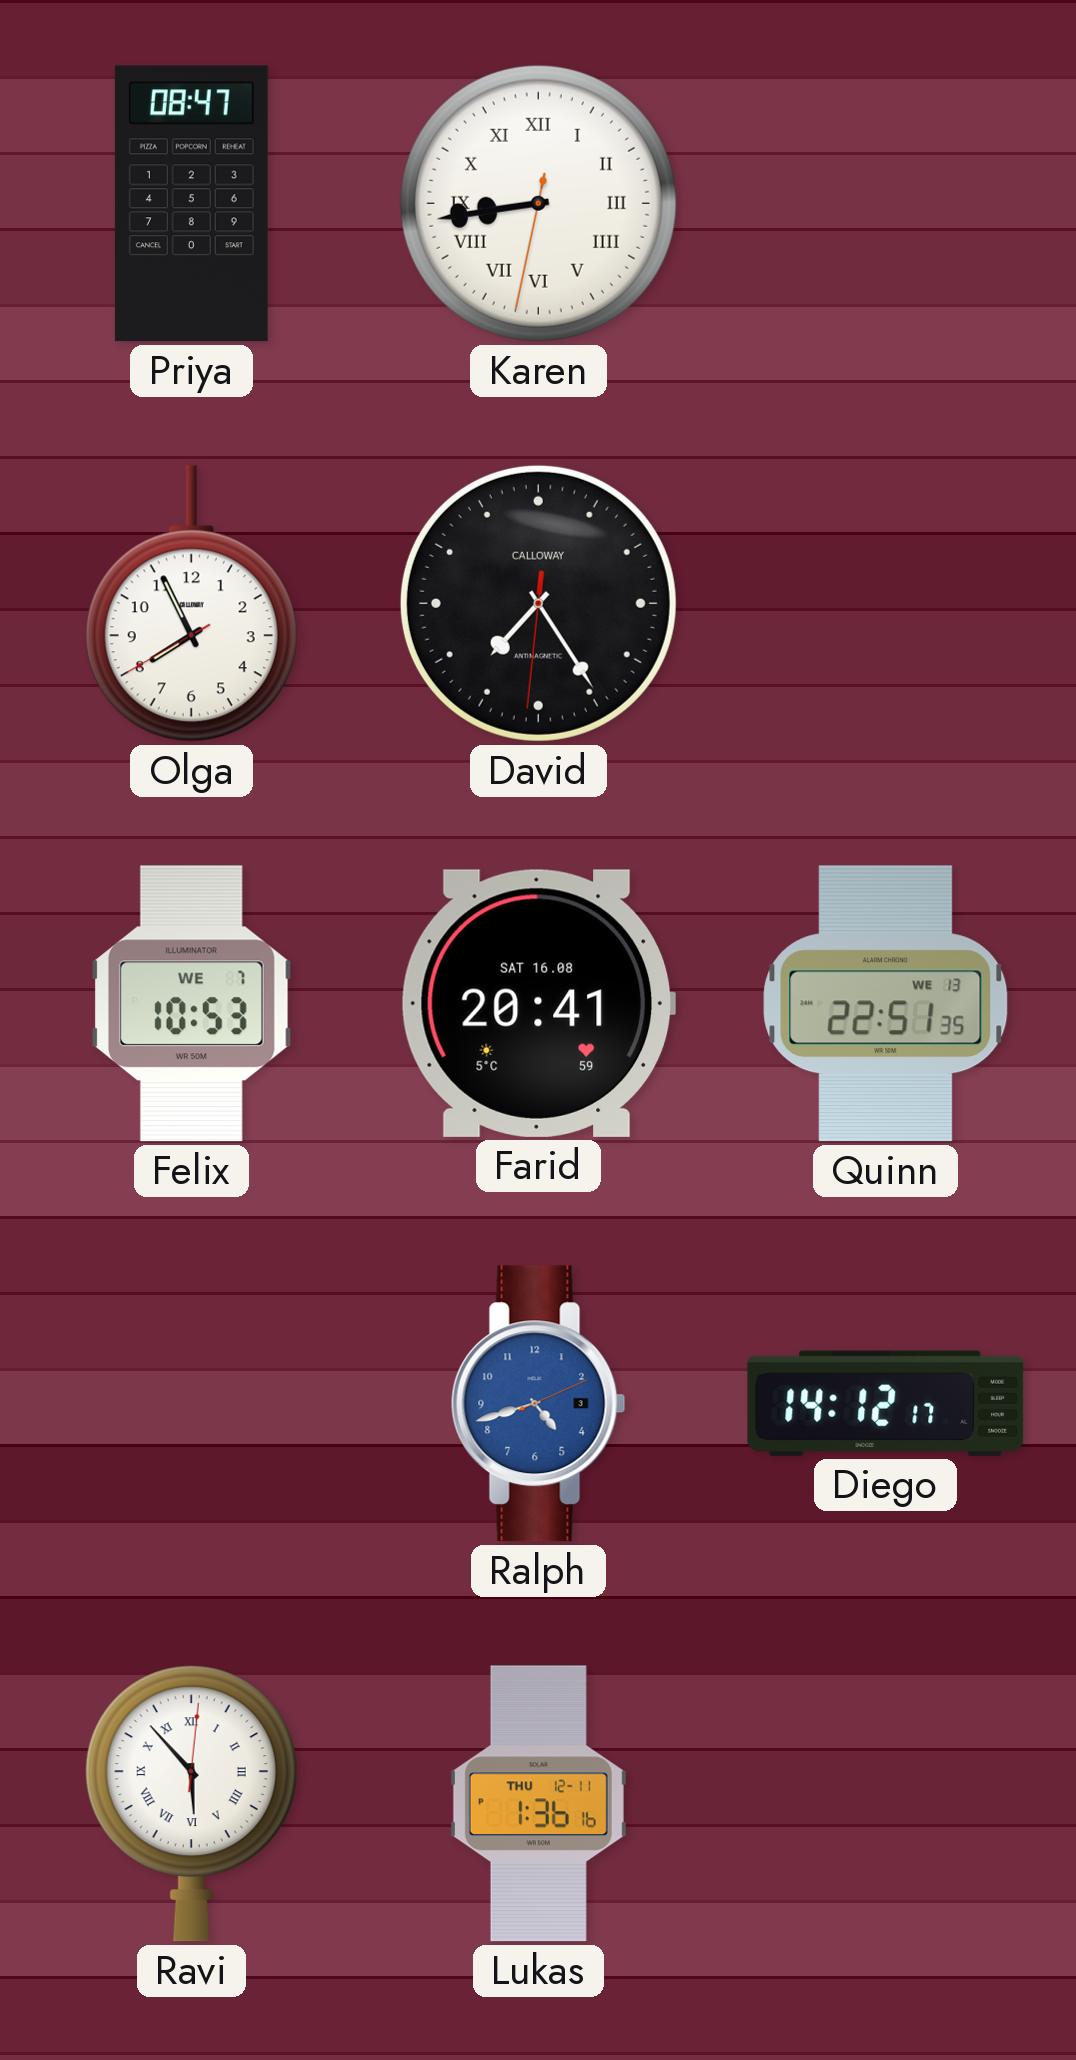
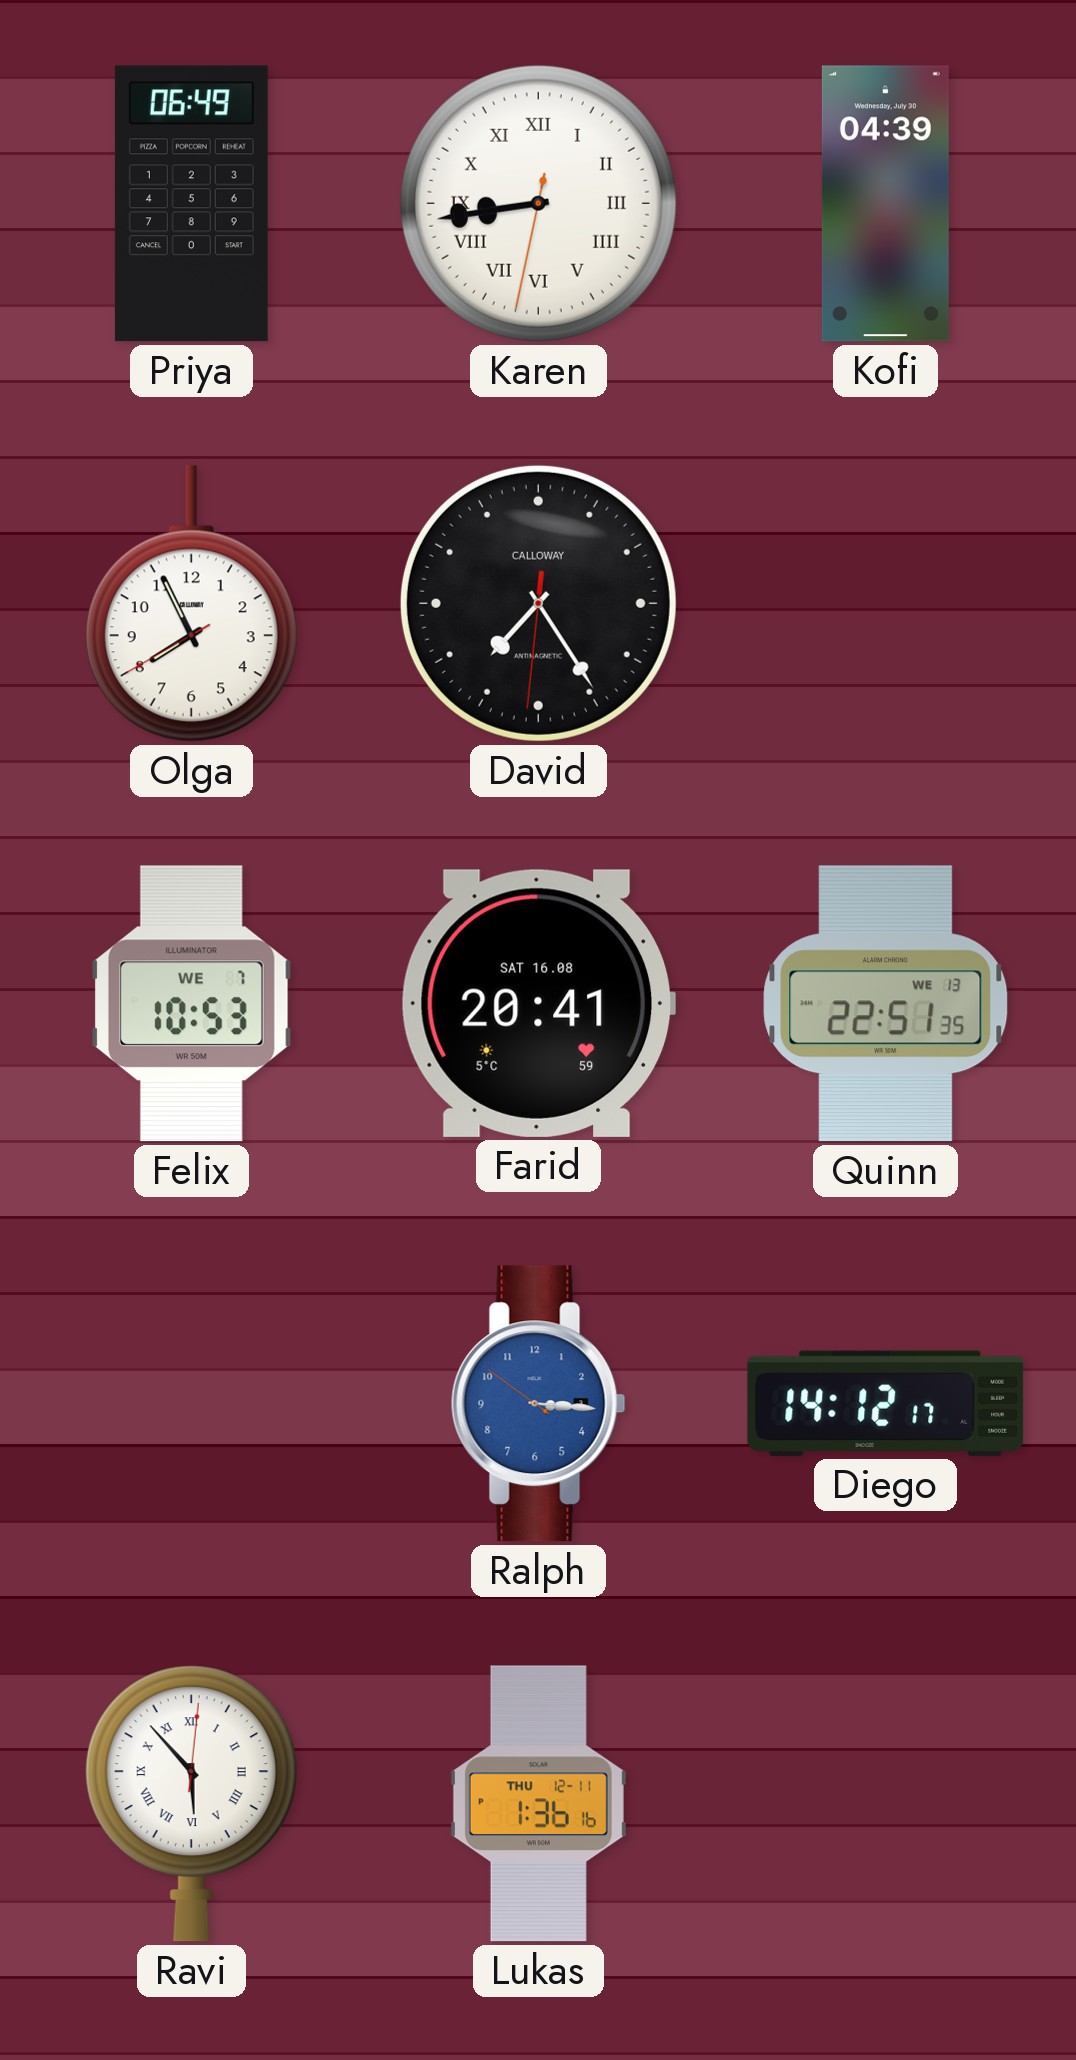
Priya: 08:47 -> 06:49
Kofi: none -> 04:39
Ralph: 4:42 -> 3:15
